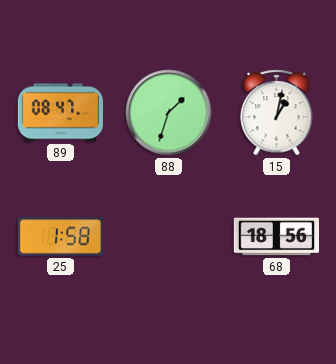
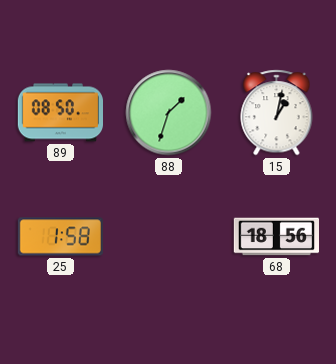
89: 08:47 -> 08:50
